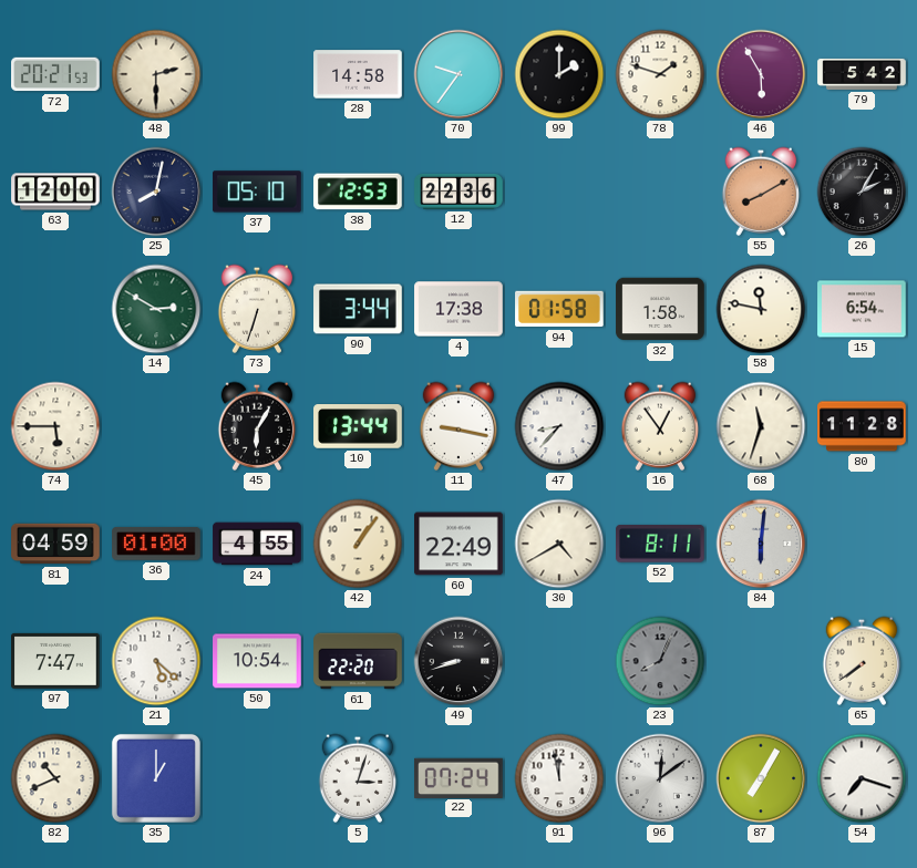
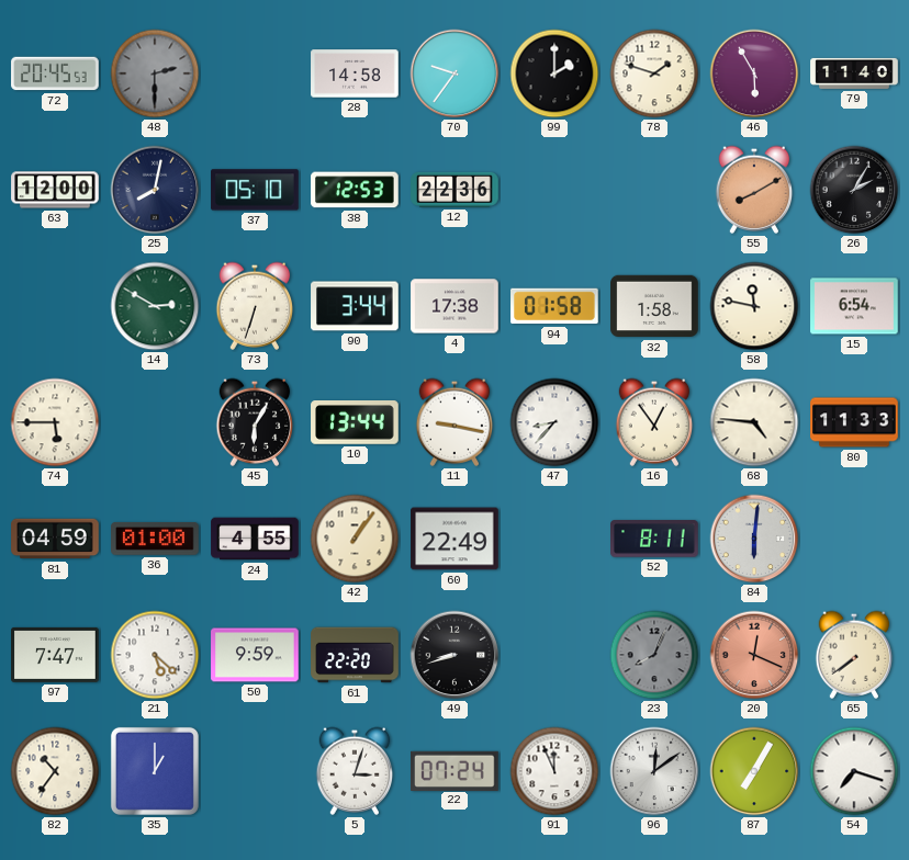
72: 20:21 -> 20:45
48 dial: cream -> grey
79: 5:42 -> 11:40
68: 11:33 -> 4:46
80: 11:28 -> 11:33
30: 4:40 -> none
50: 10:54 -> 9:59
20: none -> 12:19
82: 10:41 -> 10:36
91: 11:58 -> 11:56
